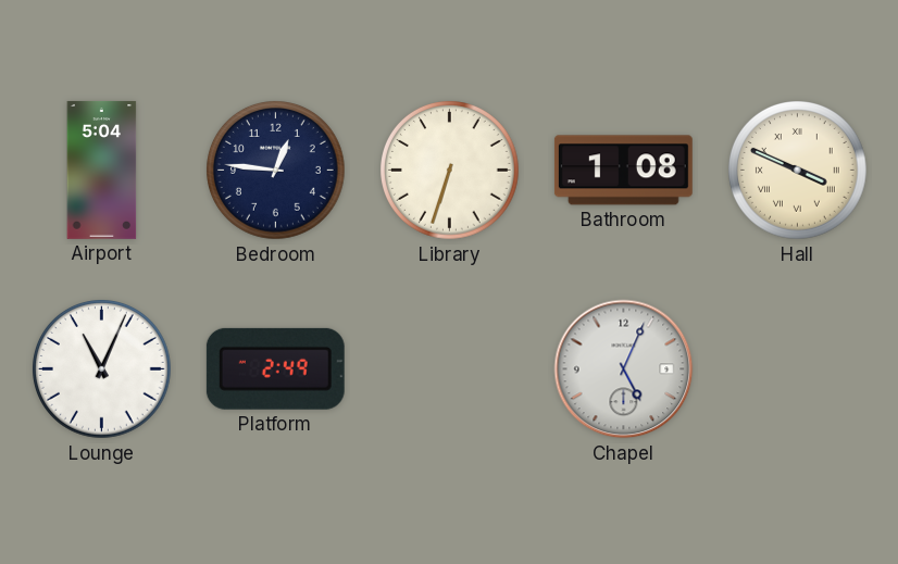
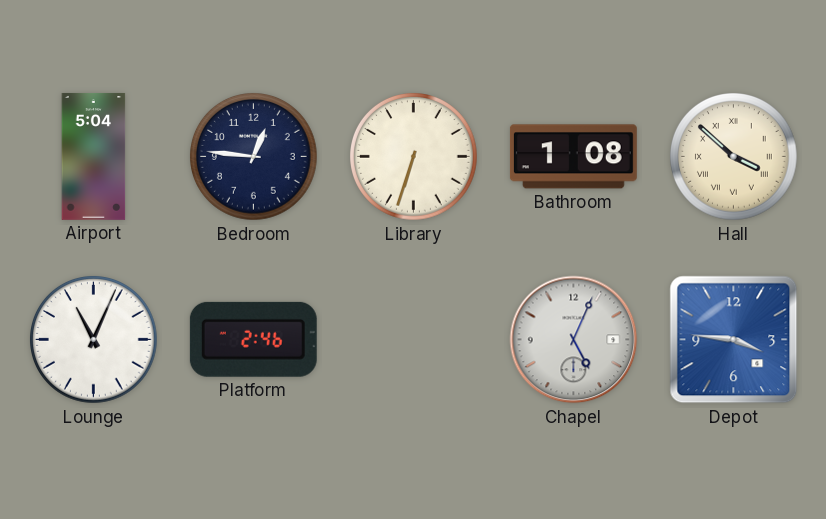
Hall: 3:49 -> 3:52
Platform: 2:49 -> 2:46
Depot: none -> 3:46
